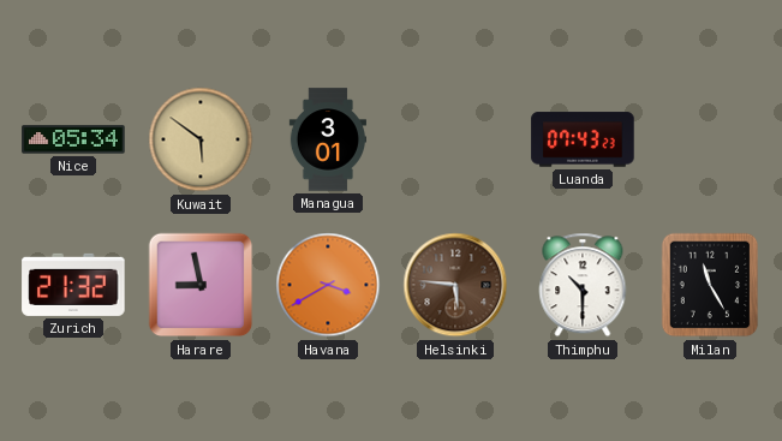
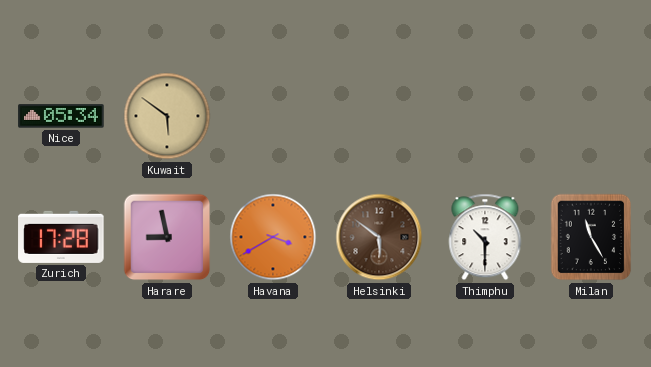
Managua: 3:01 -> none
Luanda: 07:43 -> none
Zurich: 21:32 -> 17:28
Helsinki: 5:46 -> 5:51
